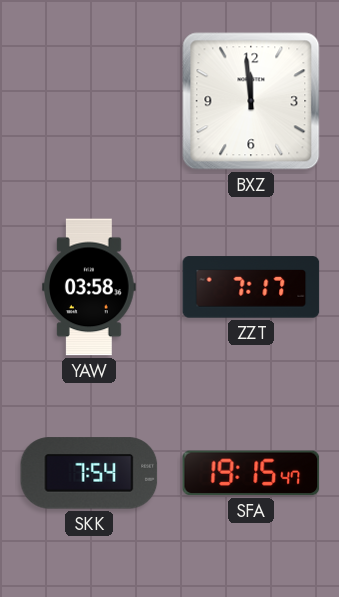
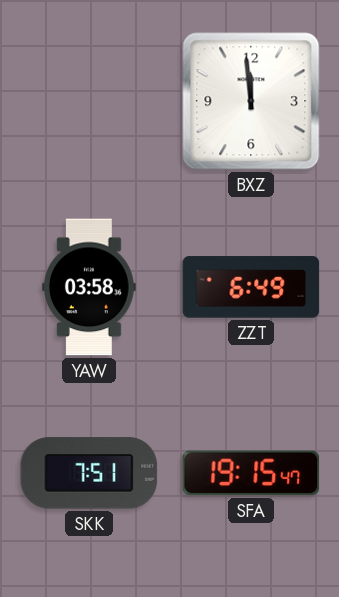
ZZT: 7:17 -> 6:49
SKK: 7:54 -> 7:51
